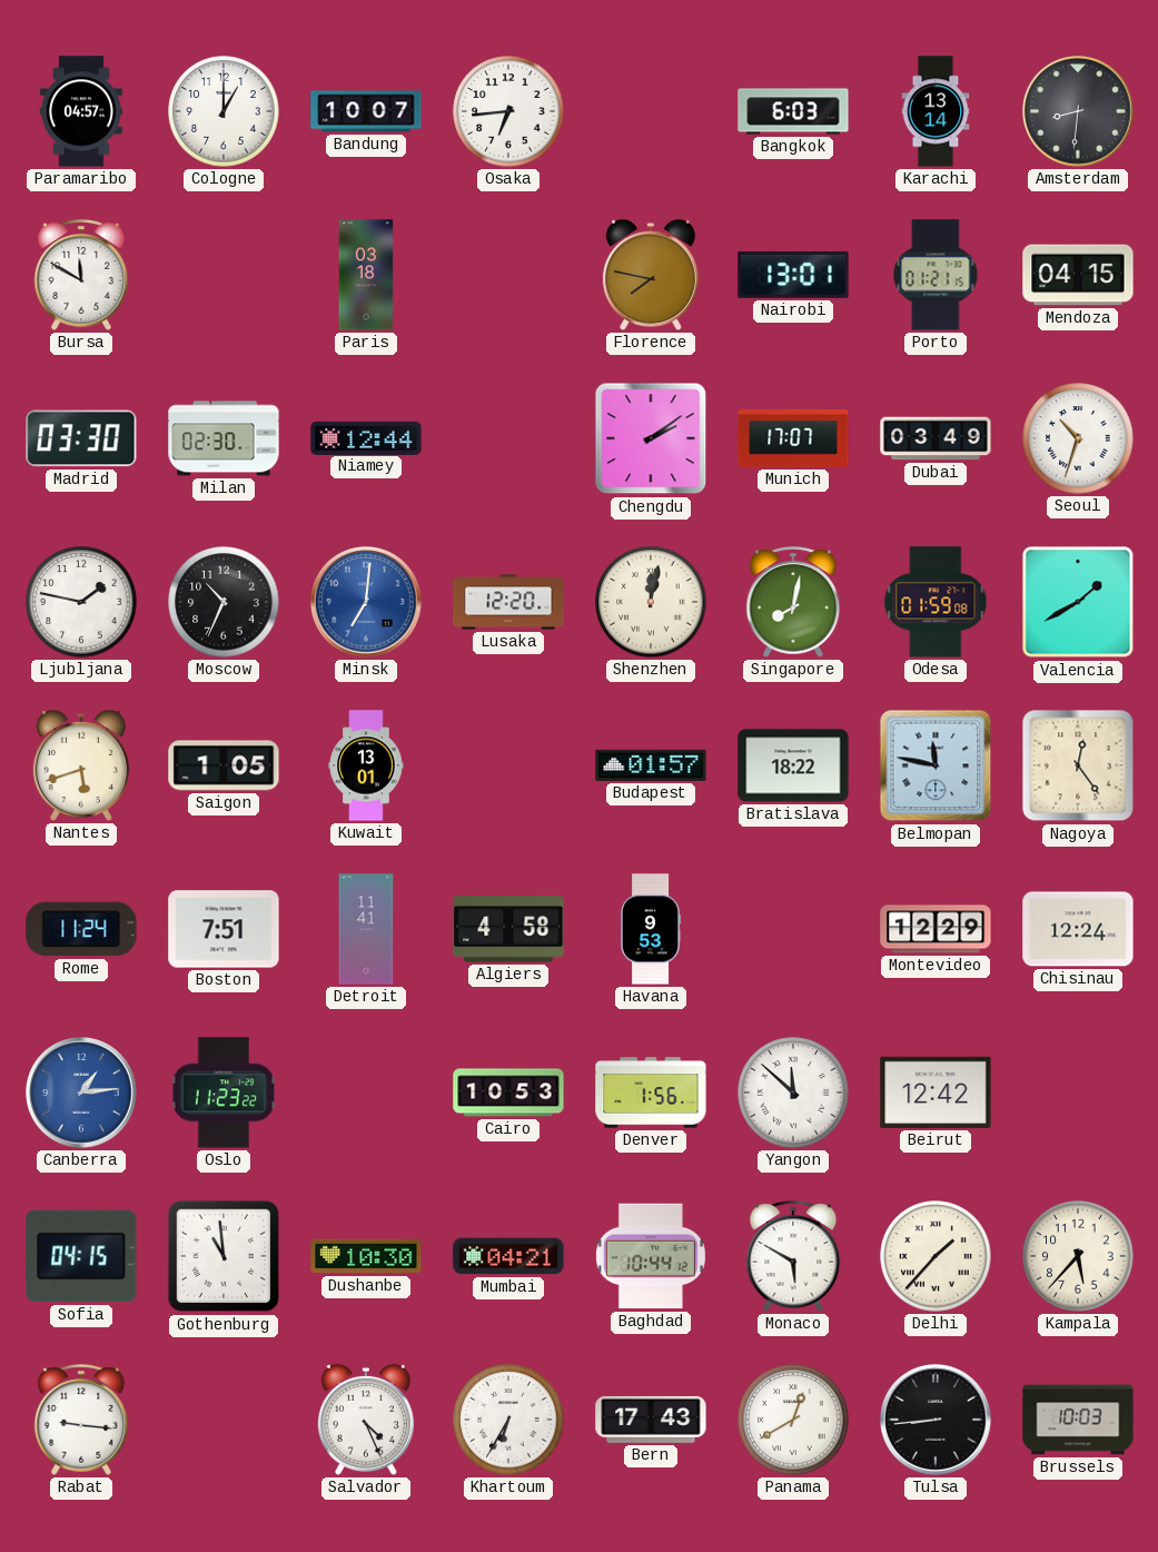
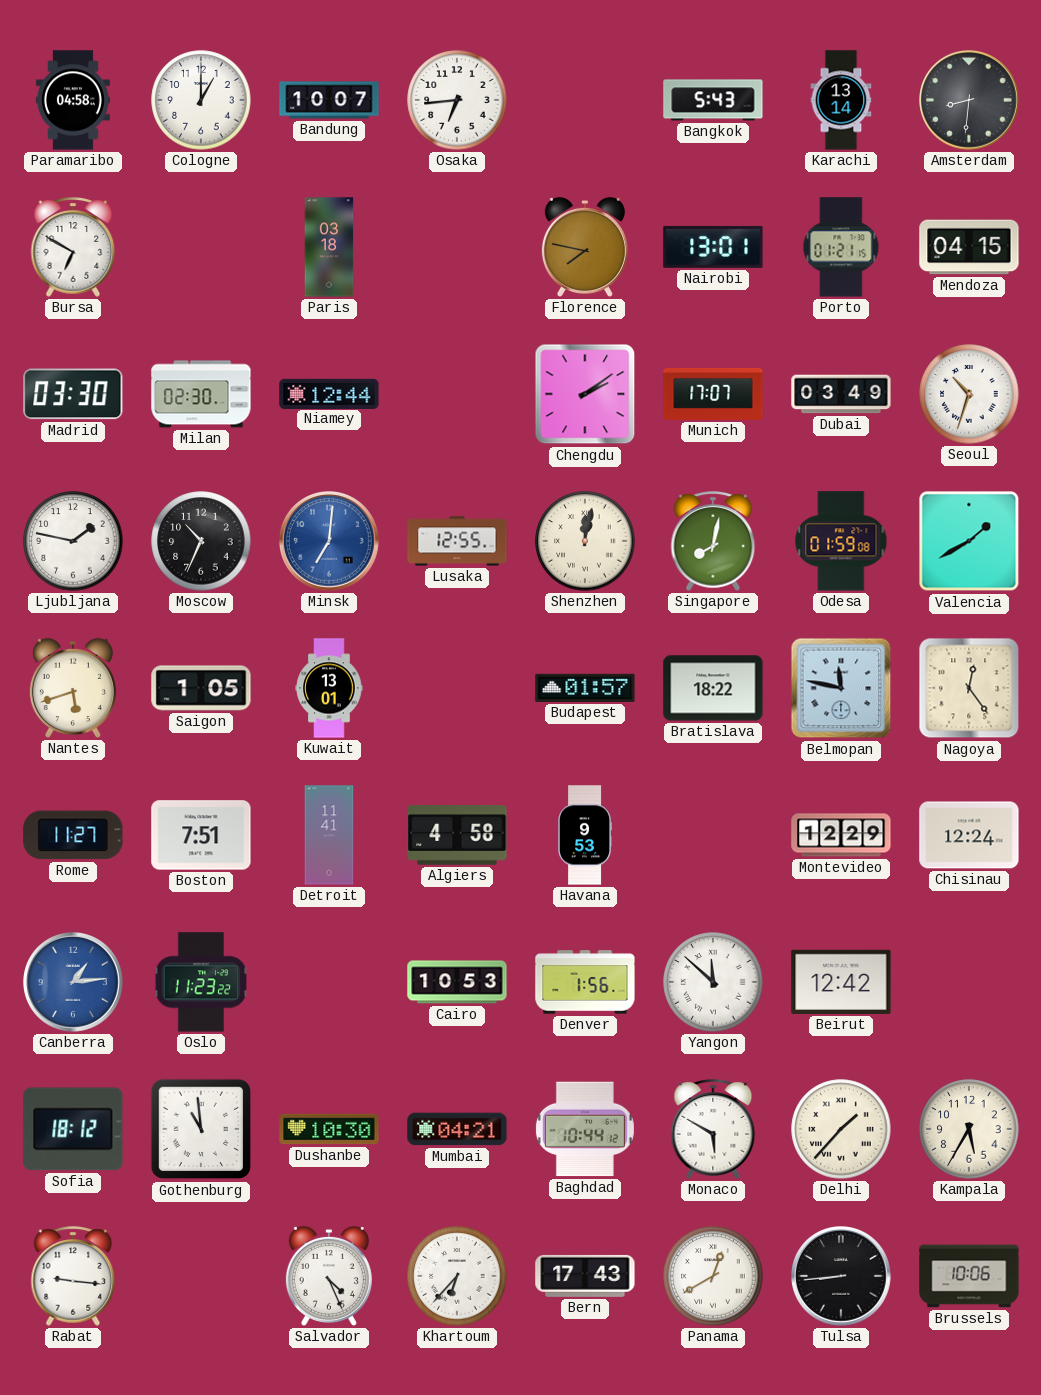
Paramaribo: 04:57 -> 04:58
Bangkok: 6:03 -> 5:43
Bursa: 11:50 -> 6:50
Lusaka: 12:20 -> 12:55
Rome: 11:24 -> 11:27
Sofia: 04:15 -> 18:12
Kampala: 5:37 -> 5:35
Khartoum: 6:35 -> 6:37
Brussels: 10:03 -> 10:06
